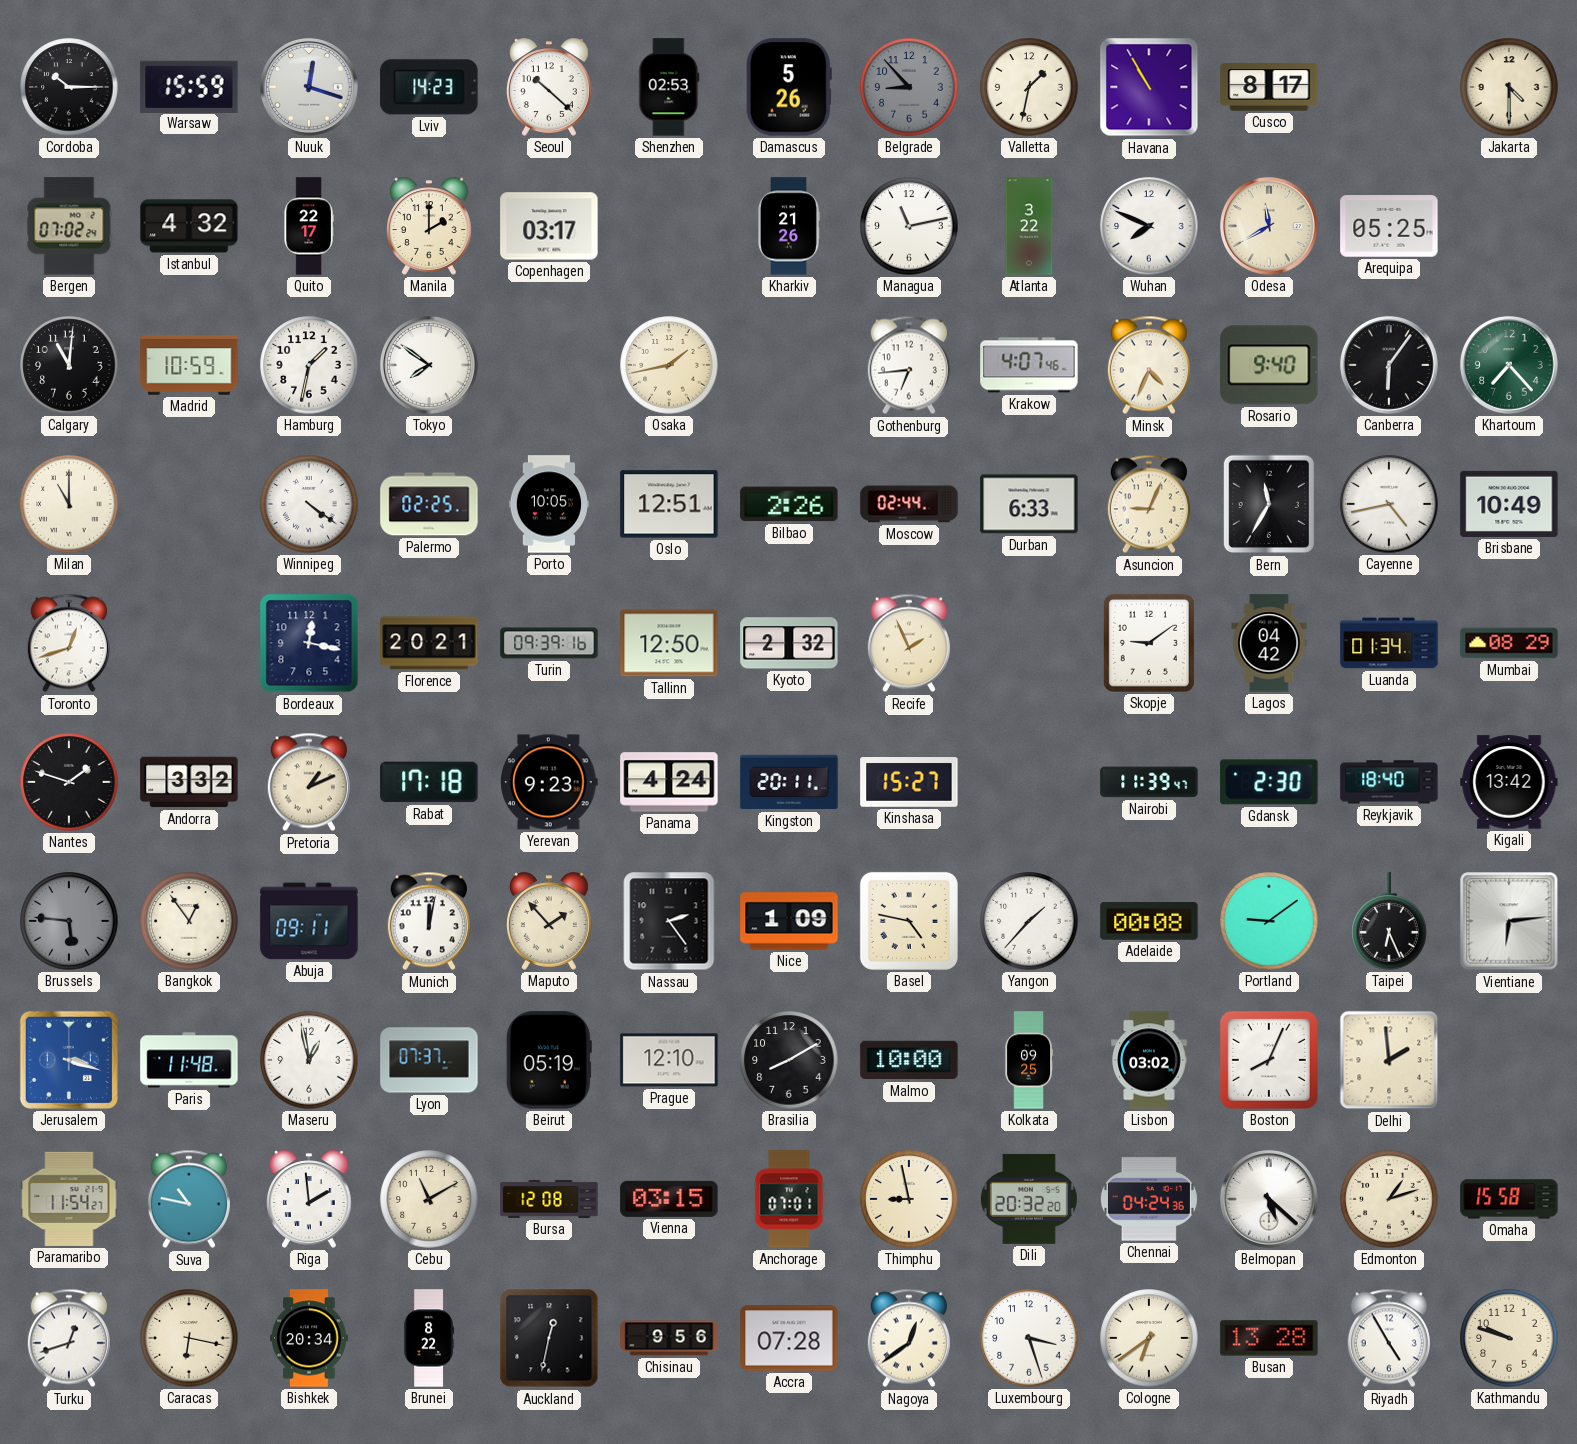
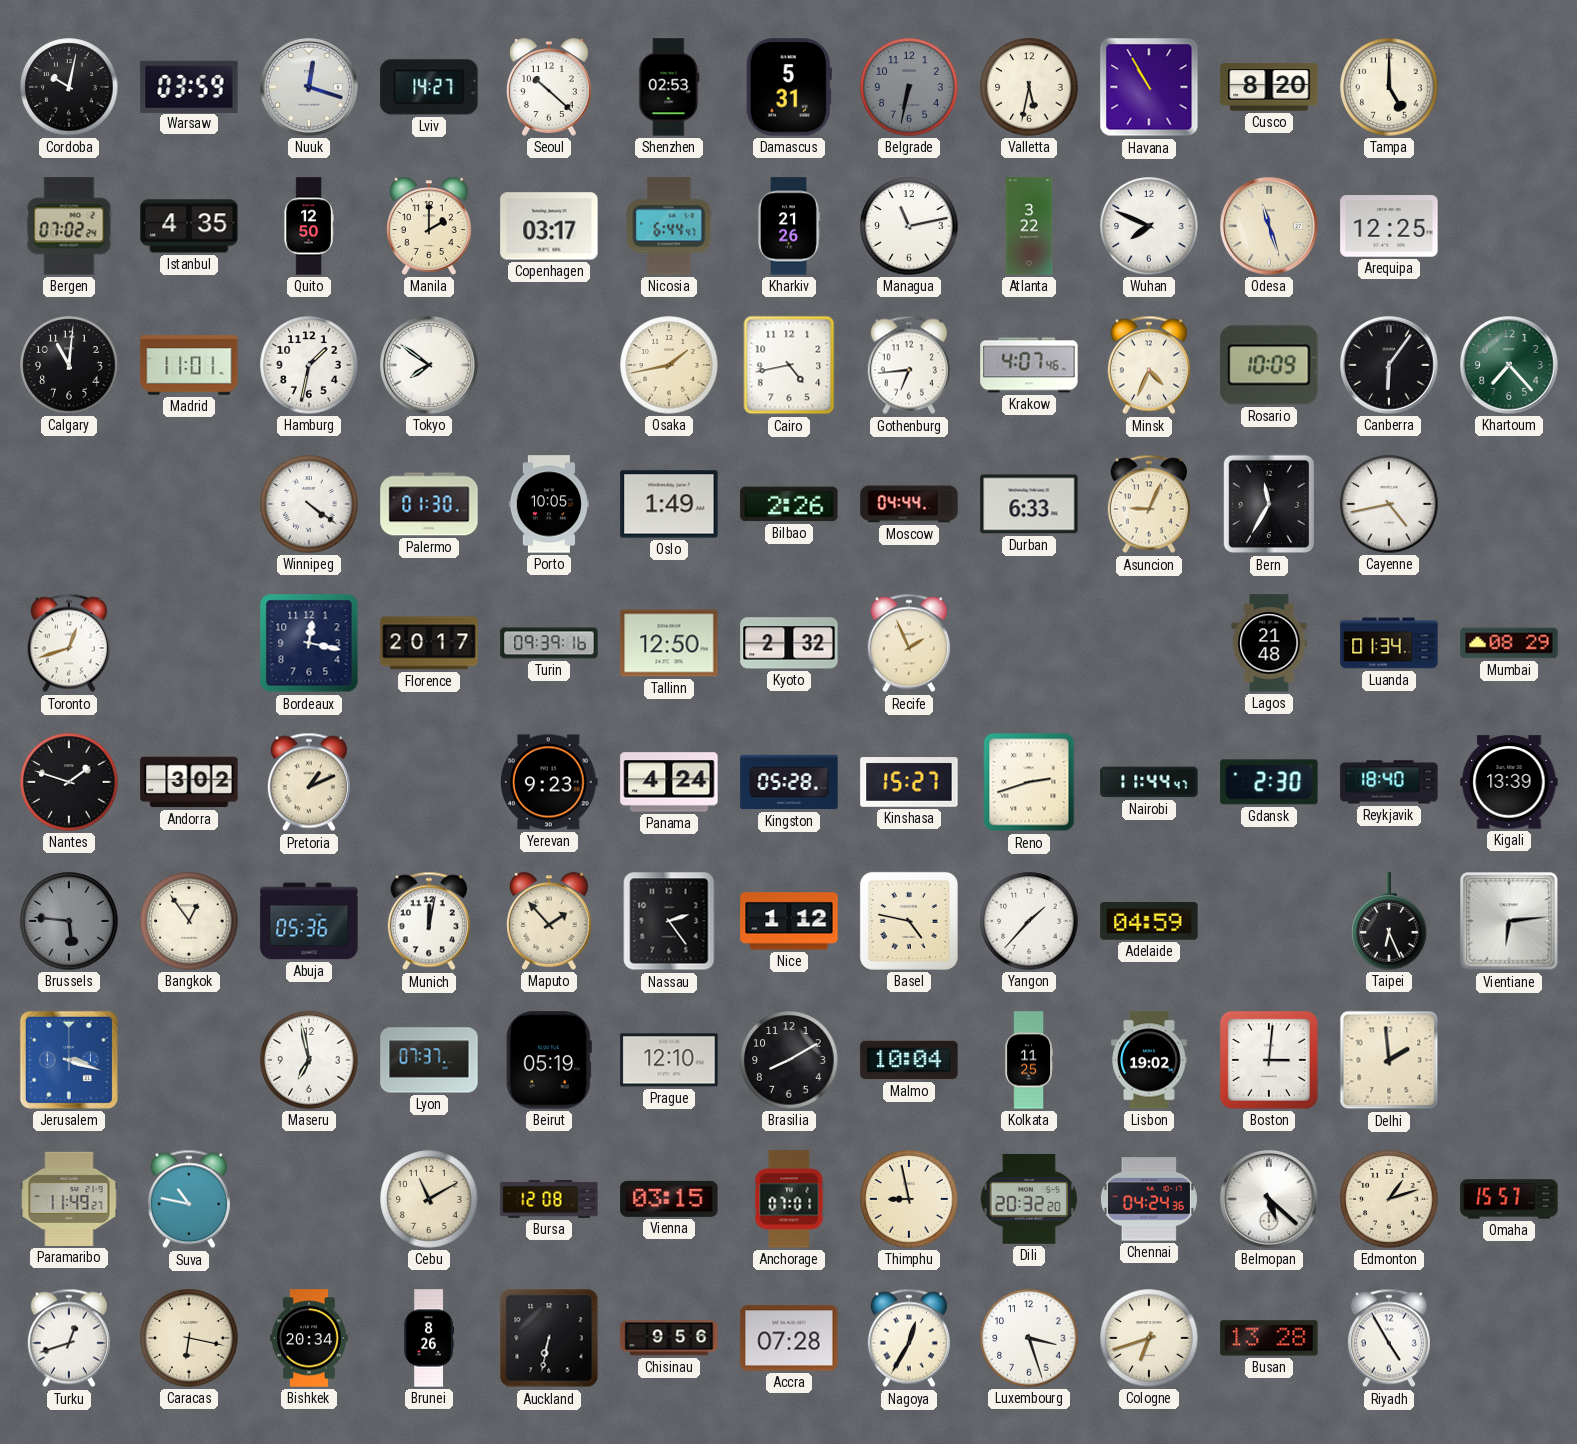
Cordoba: 10:15 -> 10:02
Warsaw: 15:59 -> 03:59
Lviv: 14:23 -> 14:27
Damascus: 5:26 -> 5:31
Belgrade: 8:53 -> 6:32
Valletta: 1:32 -> 5:32
Cusco: 8:17 -> 8:20
Tampa: none -> 5:00
Jakarta: 4:30 -> none
Istanbul: 4:32 -> 4:35
Quito: 22:17 -> 12:50
Nicosia: none -> 6:44
Odesa: 11:40 -> 11:27
Arequipa: 05:25 -> 12:25
Madrid: 10:59 -> 11:01
Cairo: none -> 4:43
Rosario: 9:40 -> 10:09
Milan: 11:00 -> none
Palermo: 02:25 -> 01:30
Oslo: 12:51 -> 1:49
Moscow: 02:44 -> 04:44
Brisbane: 10:49 -> none
Florence: 20:21 -> 20:17
Skopje: 9:09 -> none
Lagos: 04:42 -> 21:48
Andorra: 3:32 -> 3:02
Rabat: 17:18 -> none
Kingston: 20:11 -> 05:28
Reno: none -> 2:42
Nairobi: 11:39 -> 11:44
Kigali: 13:42 -> 13:39
Abuja: 09:11 -> 05:36
Nice: 1:09 -> 1:12
Adelaide: 00:08 -> 04:59
Portland: 9:09 -> none
Paris: 11:48 -> none
Maseru: 12:58 -> 6:58
Malmo: 10:00 -> 10:04
Kolkata: 09:25 -> 11:25
Lisbon: 03:02 -> 19:02
Boston: 8:04 -> 3:01
Paramaribo: 11:54 -> 11:49
Riga: 1:59 -> none
Omaha: 15:58 -> 15:57
Brunei: 8:22 -> 8:26
Auckland: 12:32 -> 6:32
Nagoya: 12:39 -> 12:35
Cologne: 6:39 -> 6:42
Kathmandu: 9:48 -> none
